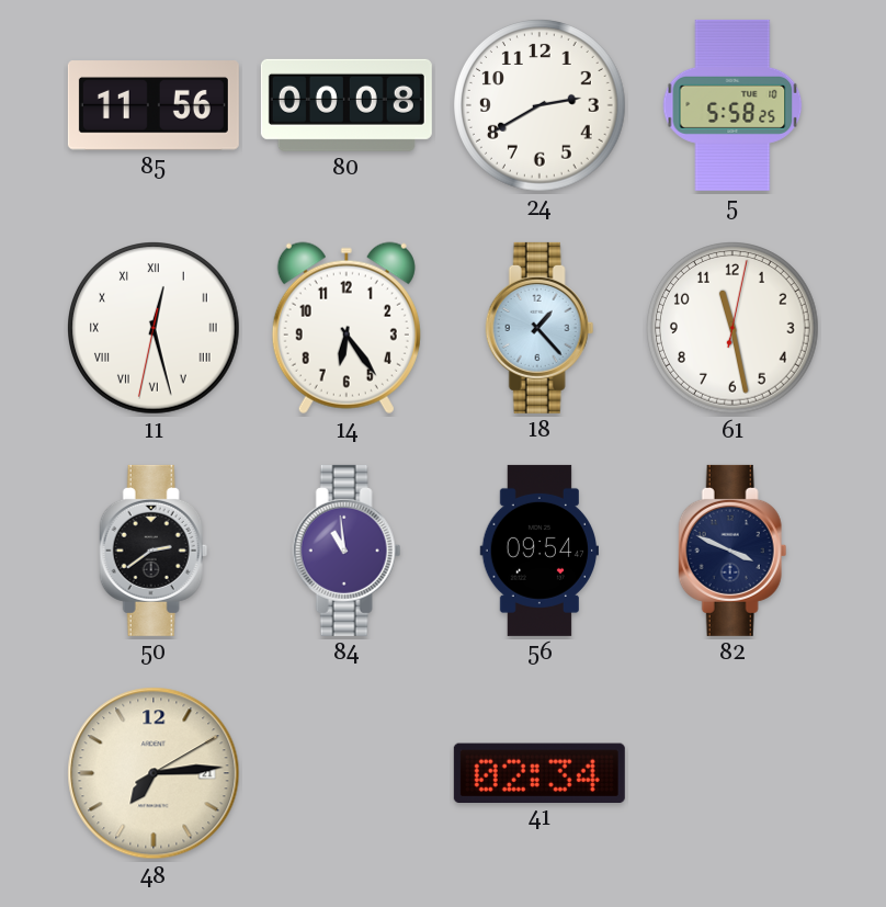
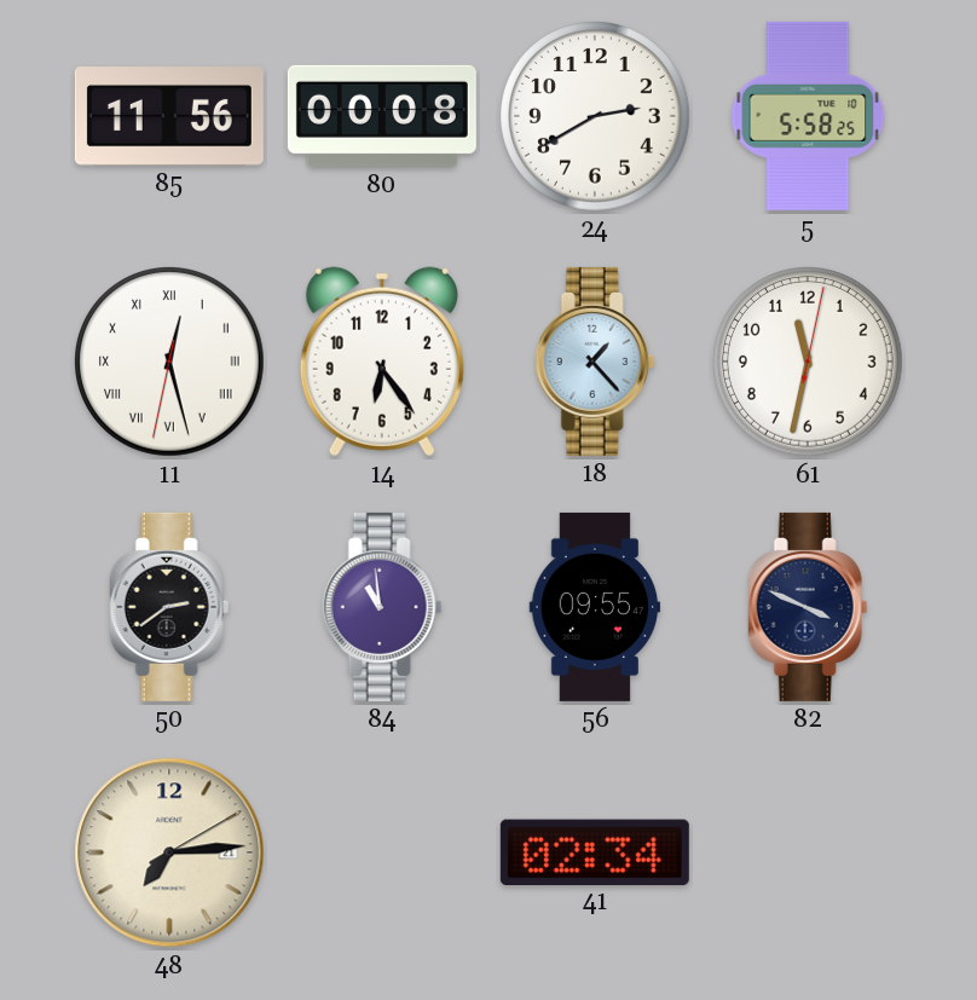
61: 11:28 -> 11:32
56: 09:54 -> 09:55
